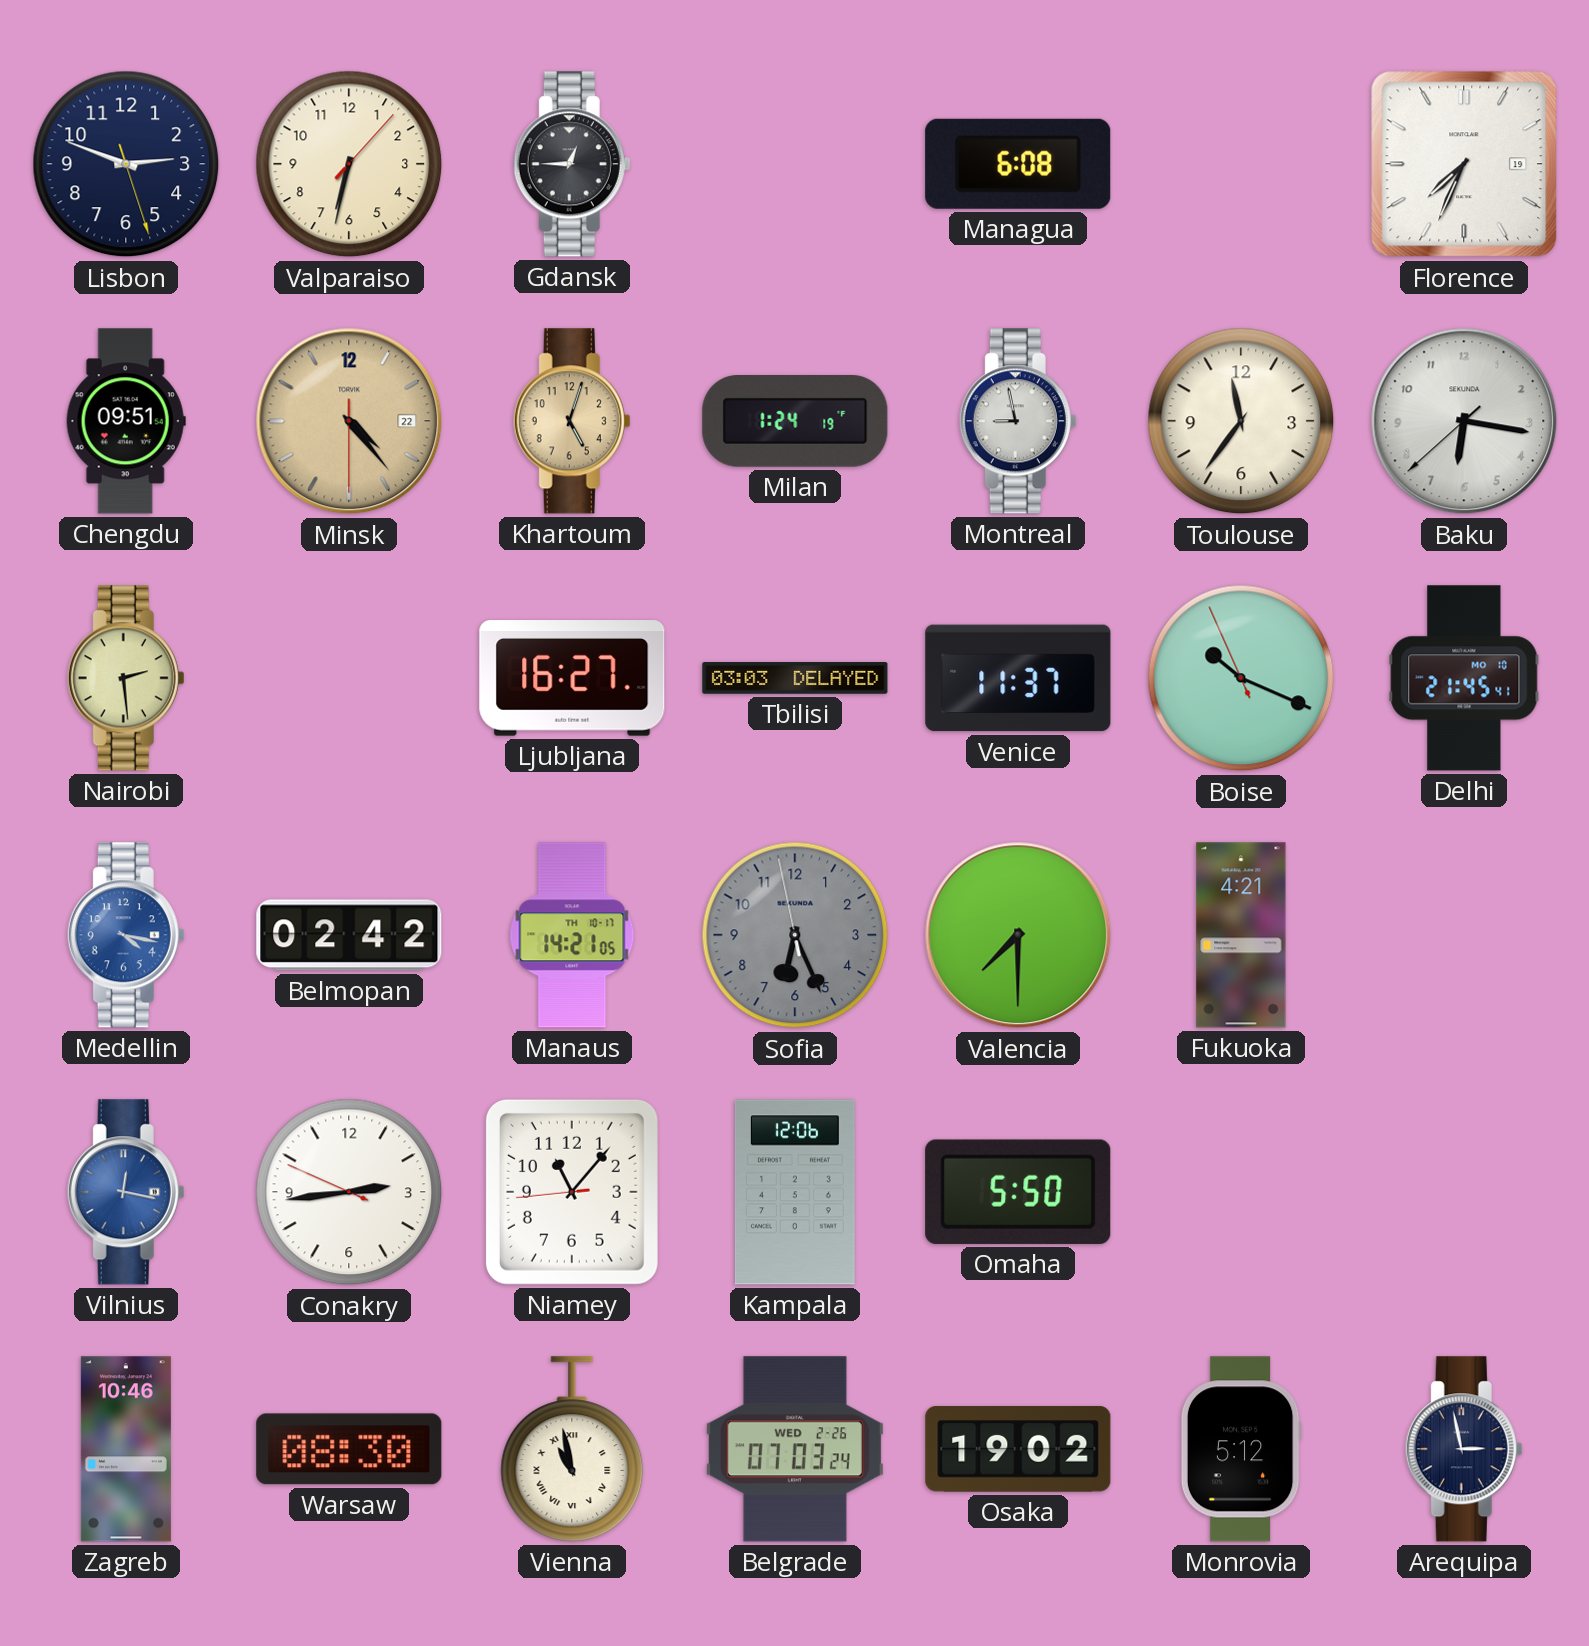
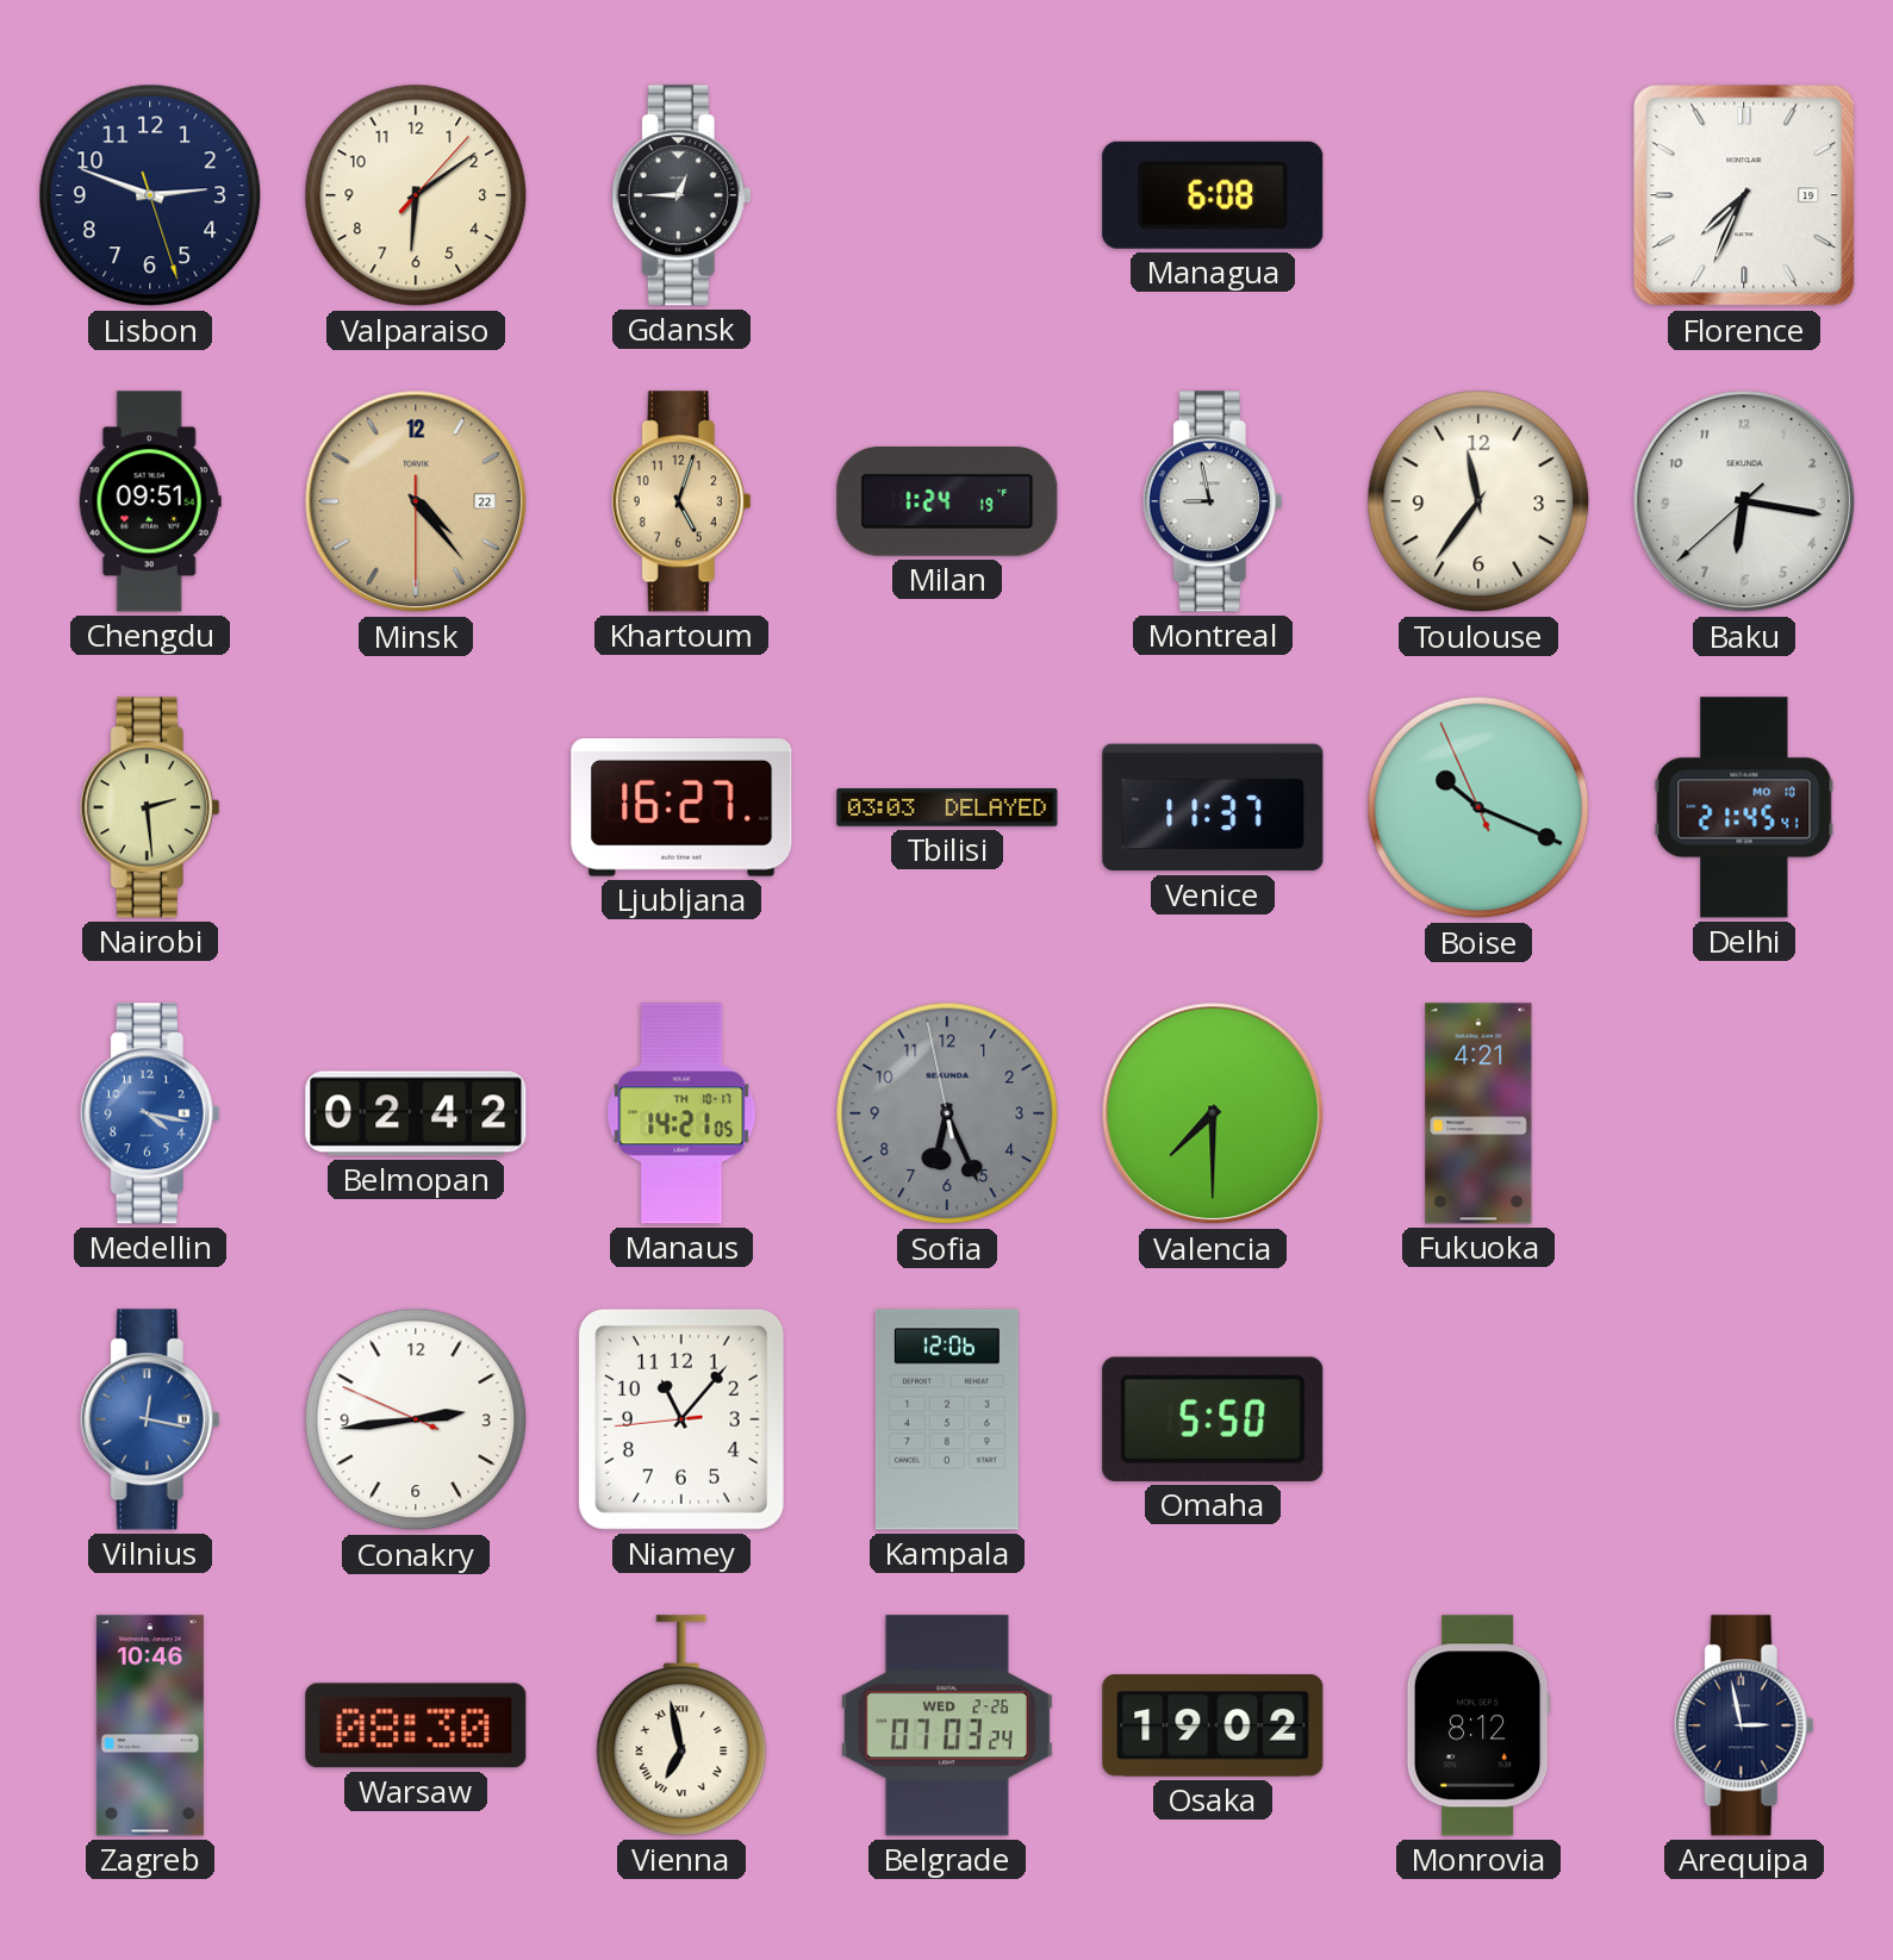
Valparaiso: 6:32 -> 6:09
Vienna: 10:58 -> 6:58
Monrovia: 5:12 -> 8:12
